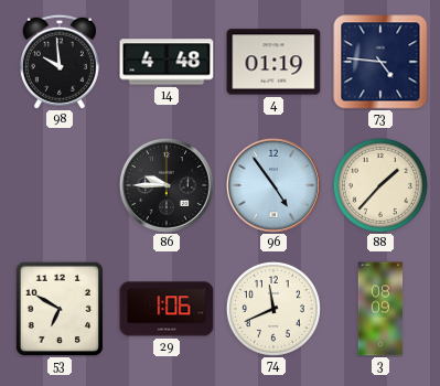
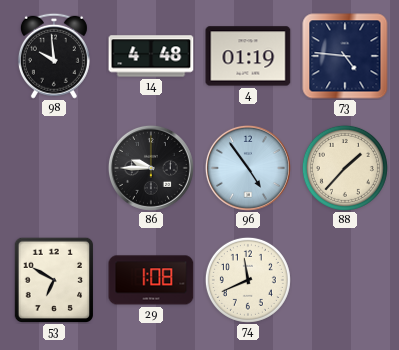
29: 1:06 -> 1:08
3: 08:09 -> none
